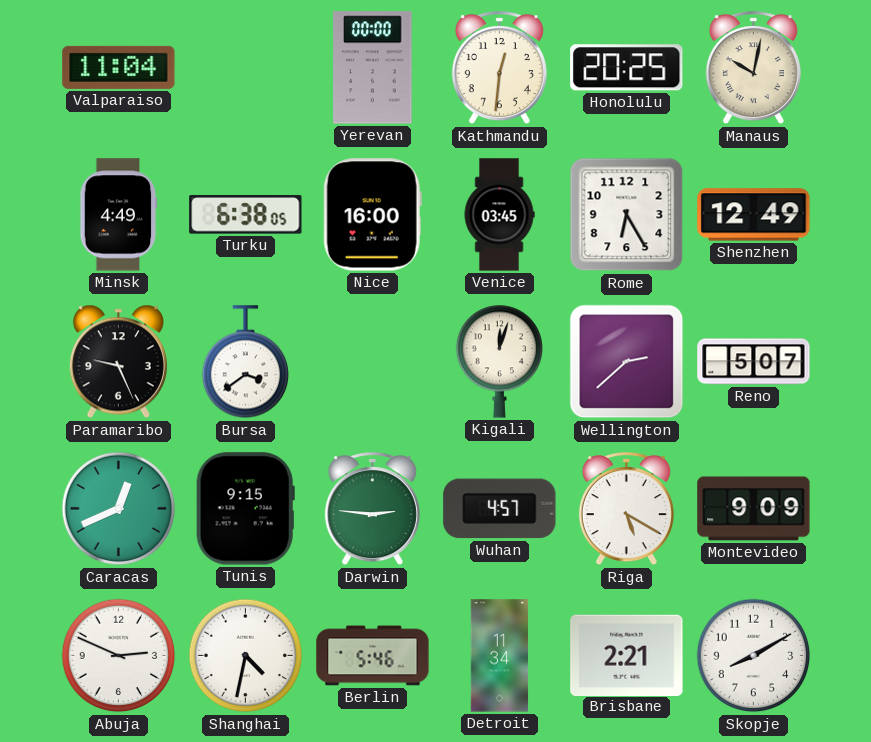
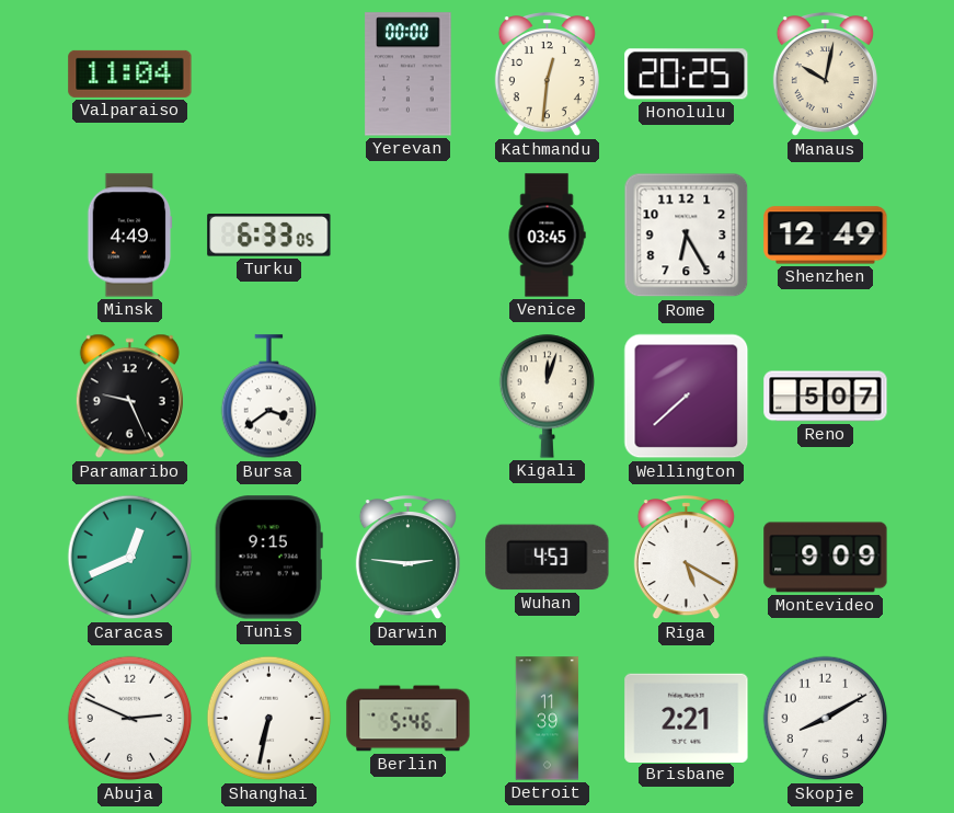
Turku: 6:38 -> 6:33
Nice: 16:00 -> none
Wellington: 2:38 -> 7:38
Wuhan: 4:57 -> 4:53
Shanghai: 4:32 -> 6:32
Detroit: 11:34 -> 11:39
